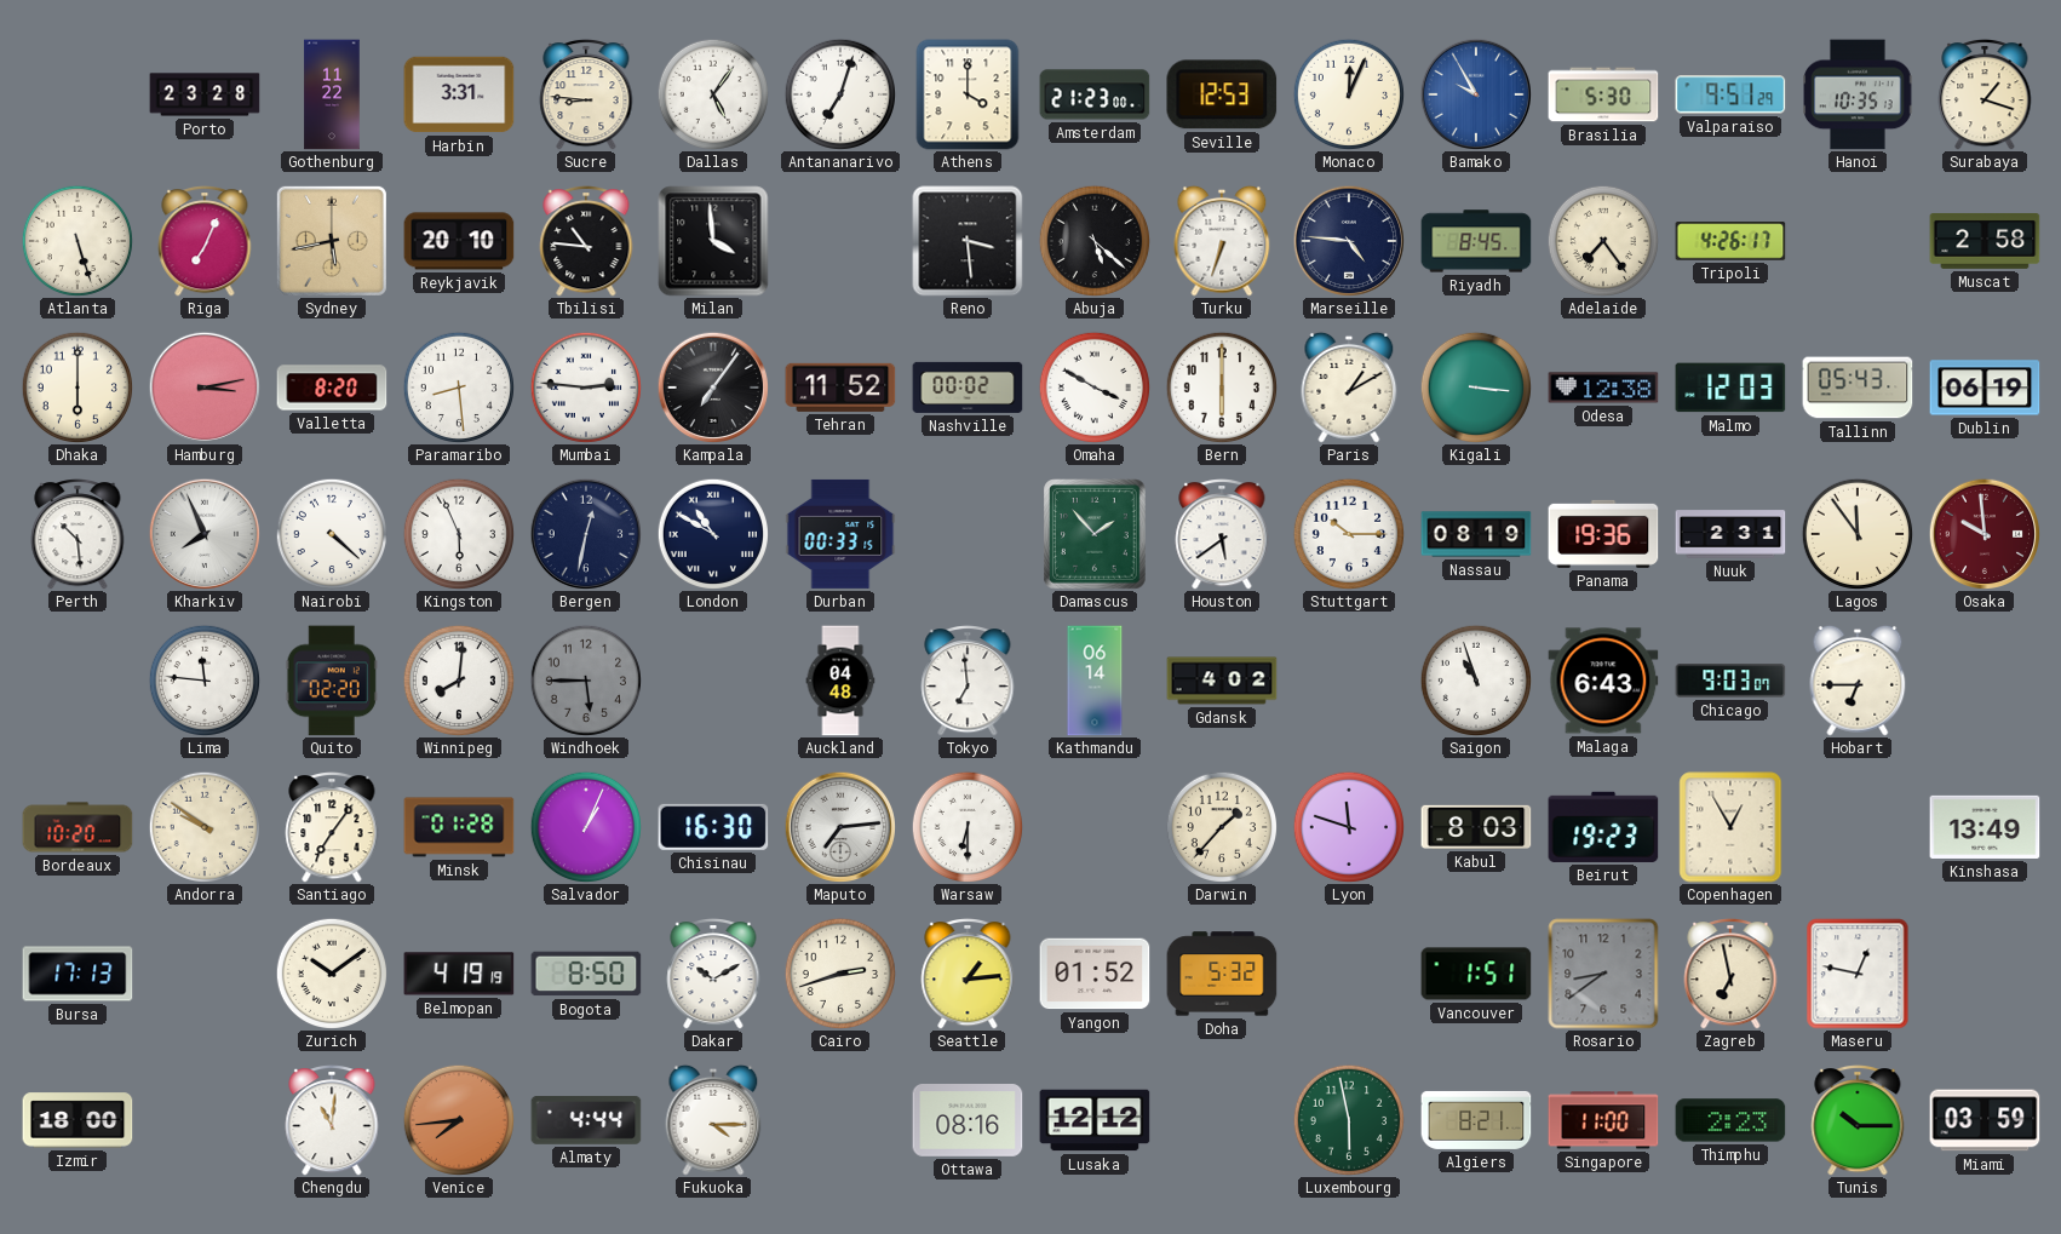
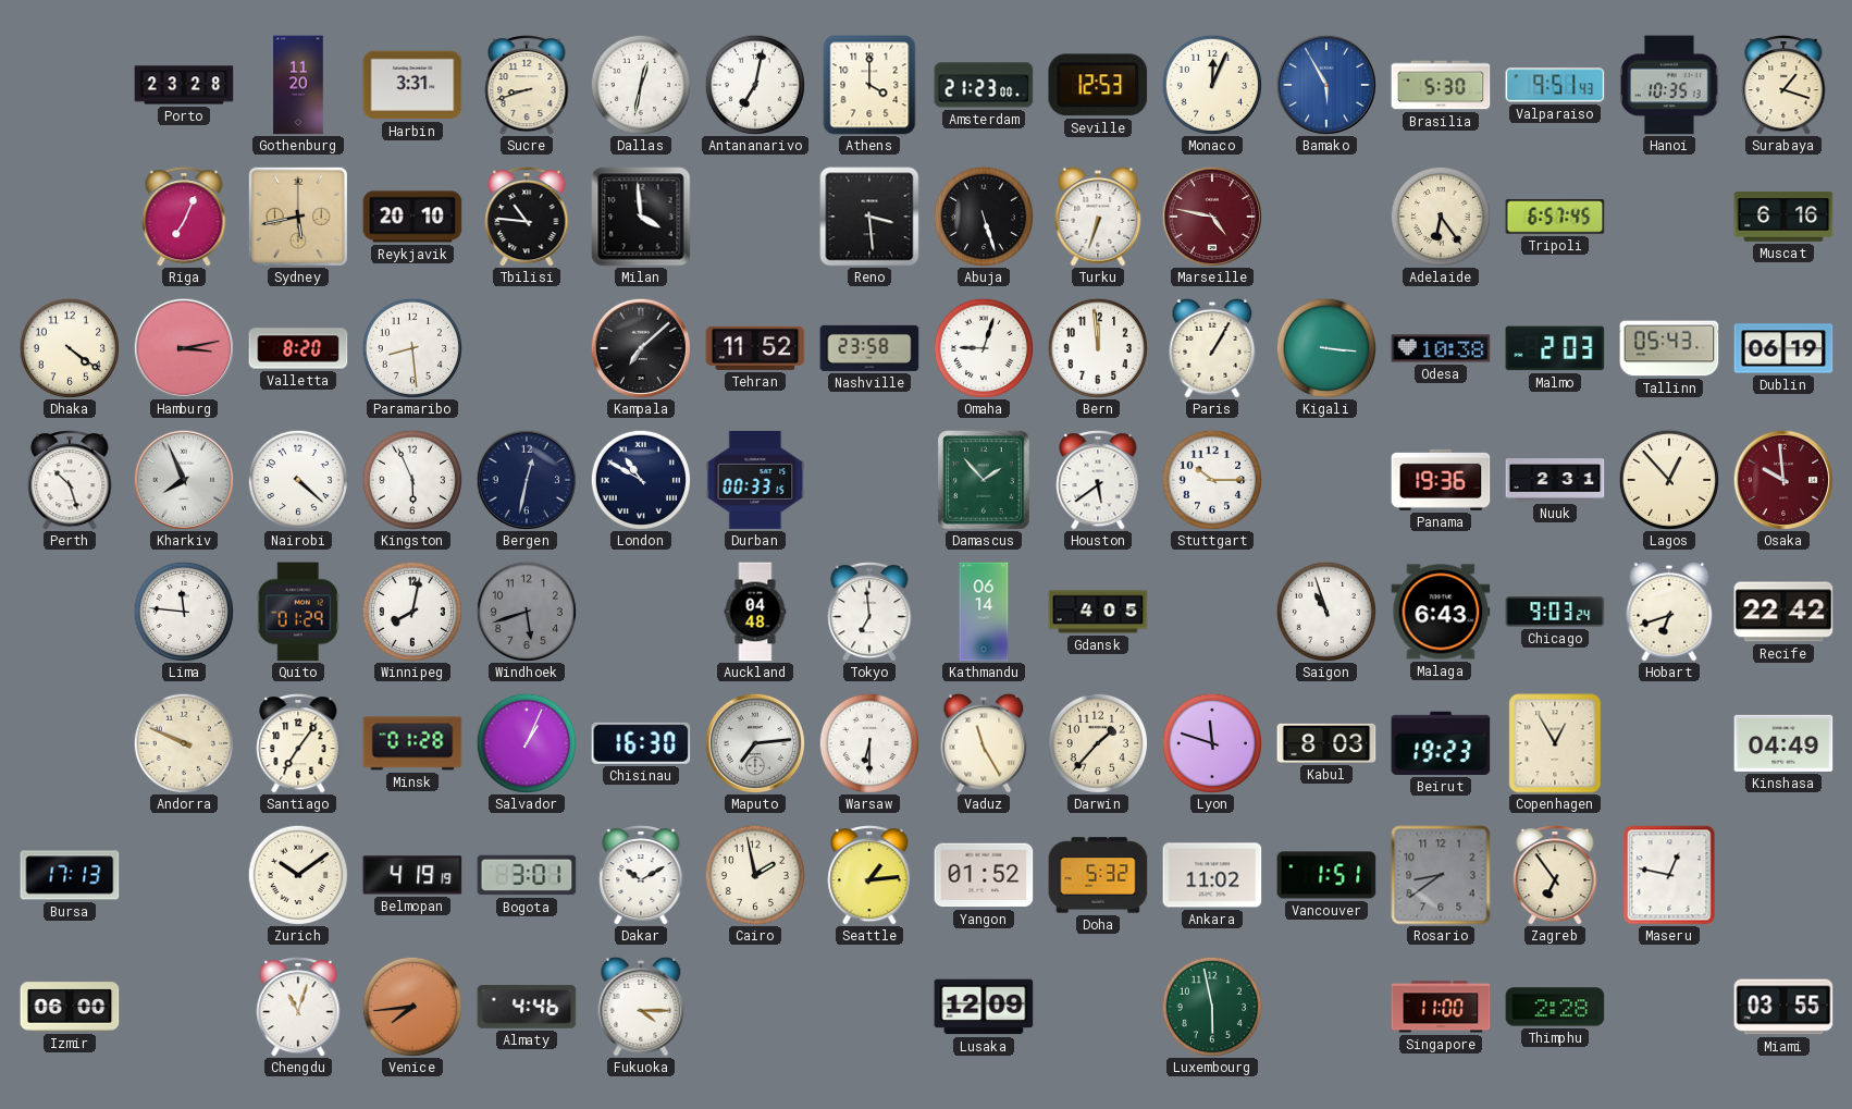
Gothenburg: 11:22 -> 11:20
Sucre: 8:46 -> 8:42
Dallas: 5:06 -> 12:32
Antananarivo: 7:03 -> 7:02
Bamako: 9:55 -> 5:55
Valparaiso: 9:51:29 -> 9:51:43
Atlanta: 5:27 -> none
Abuja: 5:22 -> 5:27
Marseille: 4:46 -> 4:47
Marseille dial: navy -> burgundy
Riyadh: 8:45 -> none
Adelaide: 7:24 -> 6:24
Tripoli: 4:26 -> 6:57
Muscat: 2:58 -> 6:16
Dhaka: 6:00 -> 4:21
Mumbai: 2:46 -> none
Kampala: 7:06 -> 7:08
Nashville: 00:02 -> 23:58
Omaha: 3:50 -> 9:03
Bern: 6:00 -> 11:59
Paris: 1:10 -> 1:05
Odesa: 12:38 -> 10:38
Malmo: 12:03 -> 2:03
Perth: 10:29 -> 10:27
Nassau: 08:19 -> none
Lagos: 11:54 -> 12:53
Quito: 02:20 -> 01:29
Winnipeg: 8:01 -> 8:02
Windhoek: 5:45 -> 5:42
Gdansk: 4:02 -> 4:05
Chicago: 9:03:07 -> 9:03:24
Hobart: 6:45 -> 6:42
Recife: none -> 22:42
Bordeaux: 10:20 -> none
Andorra: 9:51 -> 9:49
Vaduz: none -> 11:25
Kinshasa: 13:49 -> 04:49
Bogota: 8:50 -> 3:01
Cairo: 2:42 -> 1:58
Ankara: none -> 11:02
Zagreb: 6:58 -> 6:54
Izmir: 18:00 -> 06:00
Chengdu: 11:01 -> 11:03
Almaty: 4:44 -> 4:46
Ottawa: 08:16 -> none
Lusaka: 12:12 -> 12:09
Algiers: 8:21 -> none
Thimphu: 2:23 -> 2:28
Tunis: 10:15 -> none
Miami: 03:59 -> 03:55
